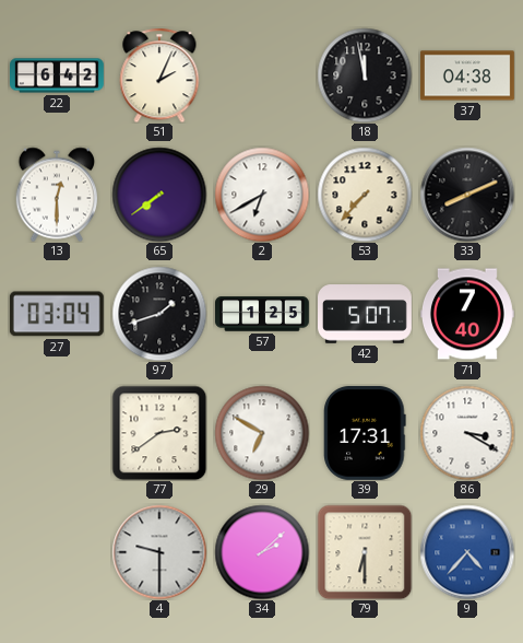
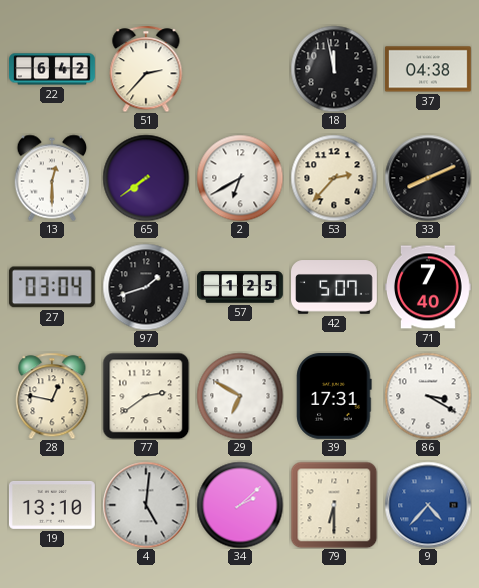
51: 2:04 -> 2:37
53: 7:37 -> 2:37
28: none -> 12:47
19: none -> 13:10
4: 9:30 -> 5:01
